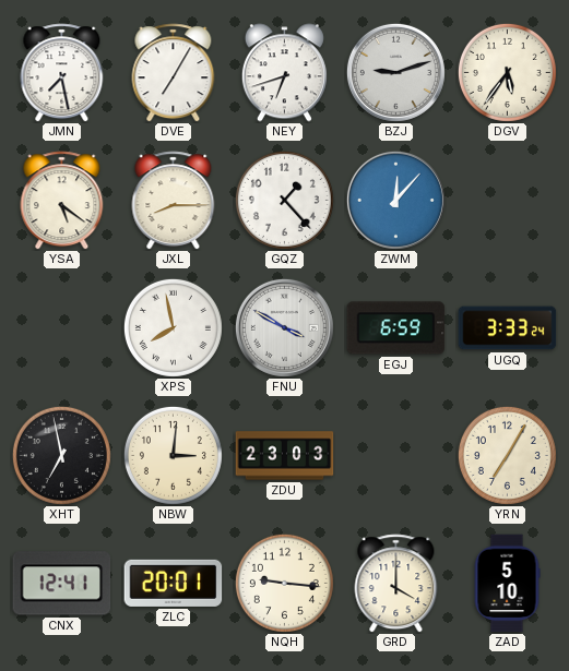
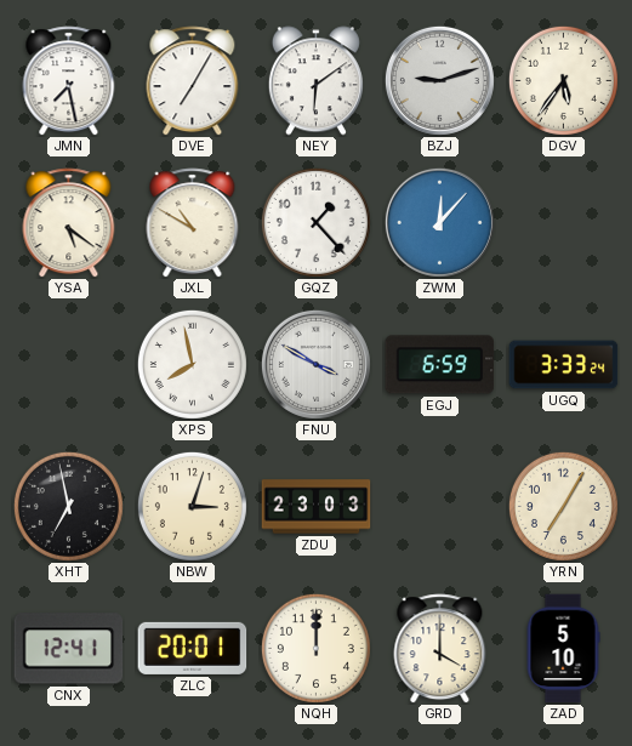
NEY: 6:42 -> 6:09
JXL: 8:15 -> 10:50
NBW: 3:01 -> 3:03
NQH: 9:16 -> 12:00
